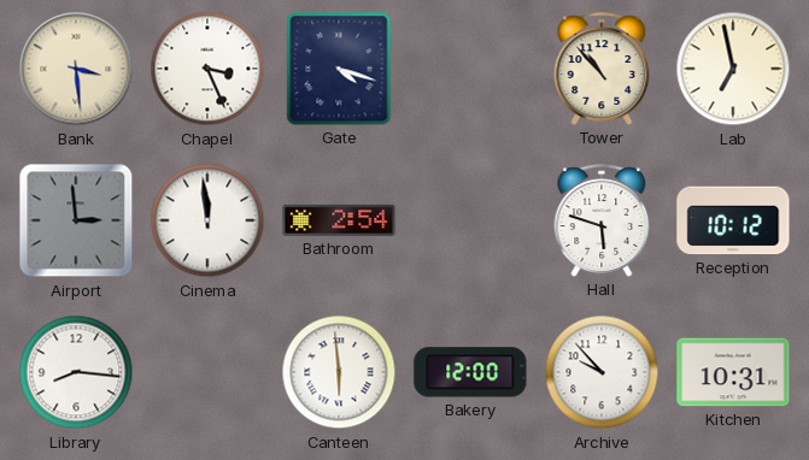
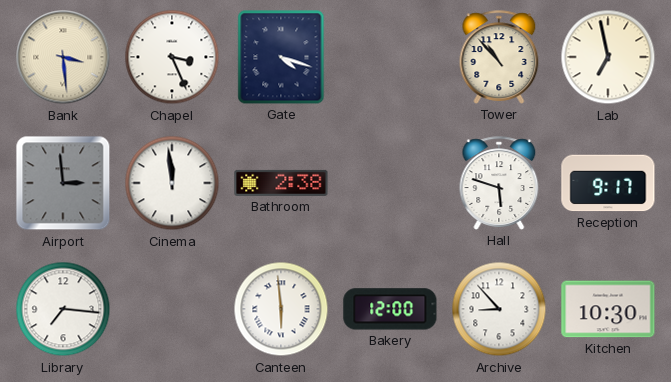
Bathroom: 2:54 -> 2:38
Reception: 10:12 -> 9:17
Library: 8:16 -> 7:16
Archive: 9:53 -> 8:53
Kitchen: 10:31 -> 10:30
